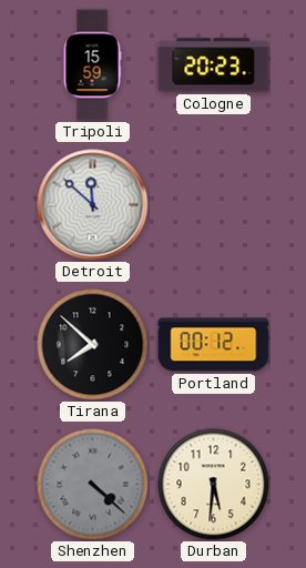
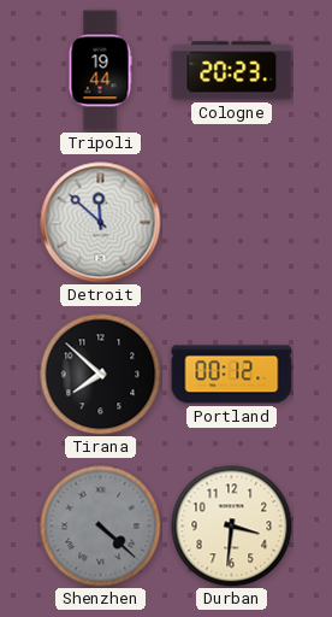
Tripoli: 15:59 -> 19:44
Durban: 5:31 -> 3:31
